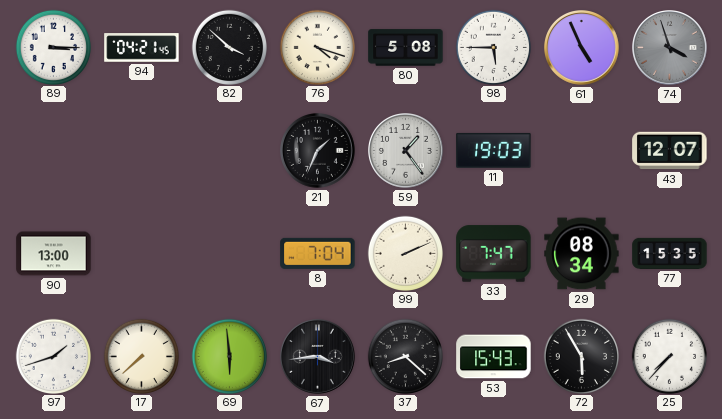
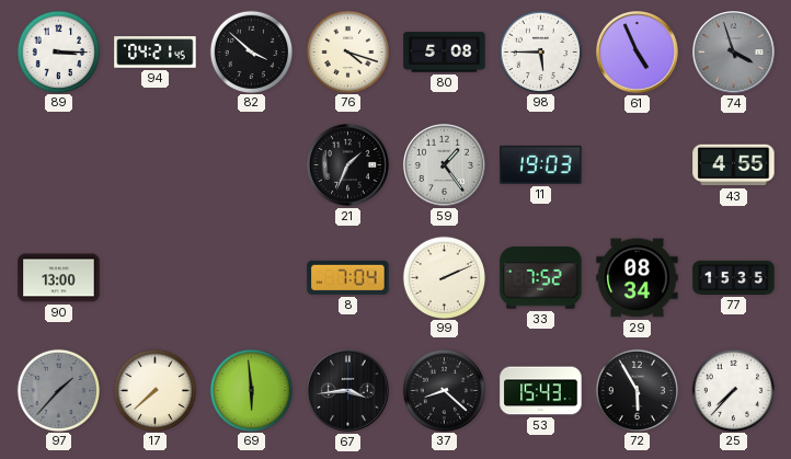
43: 12:07 -> 4:55
33: 7:47 -> 7:52
97: 1:42 -> 1:37
97 dial: white -> grey
